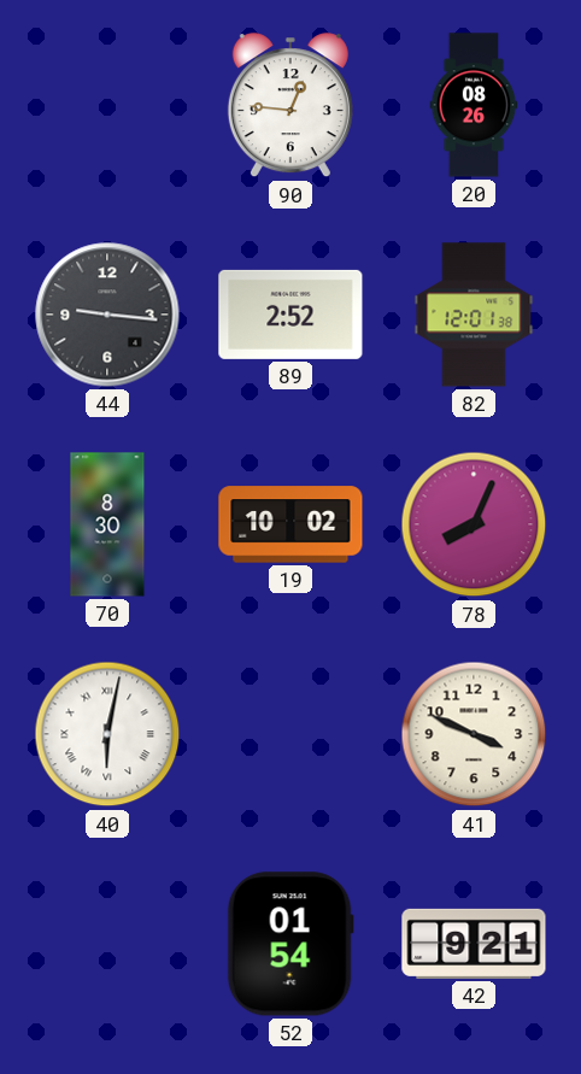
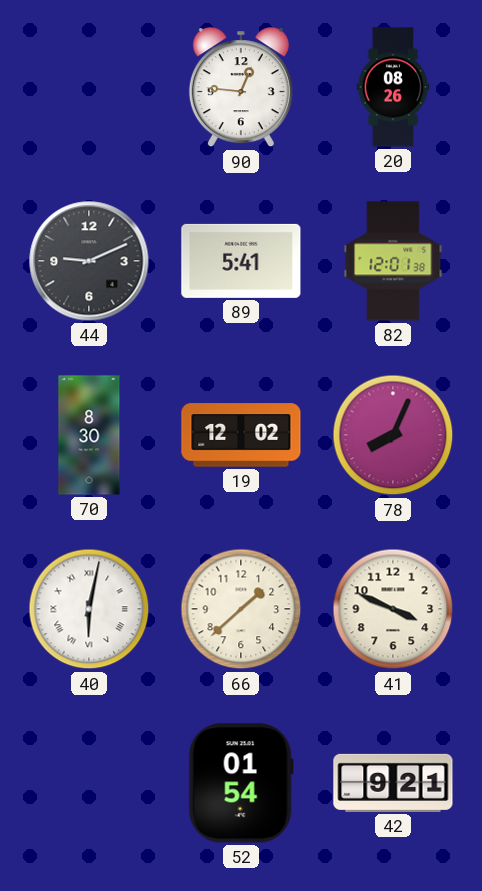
44: 9:16 -> 9:11
89: 2:52 -> 5:41
19: 10:02 -> 12:02
66: none -> 1:38
